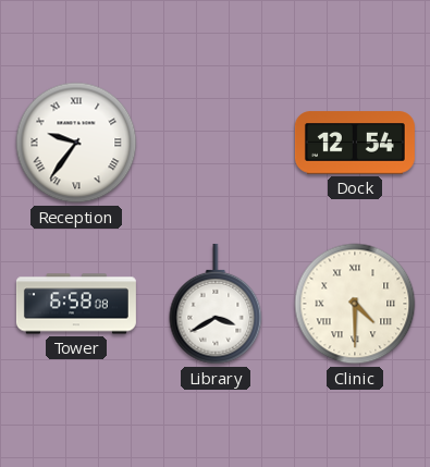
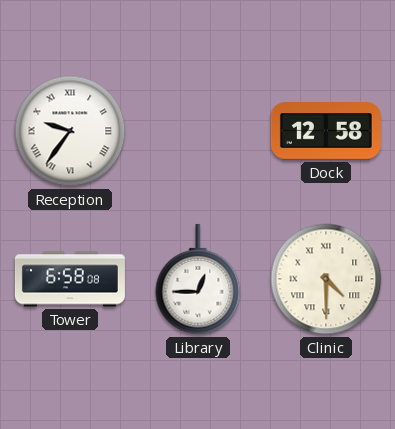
Dock: 12:54 -> 12:58
Library: 3:40 -> 12:45
